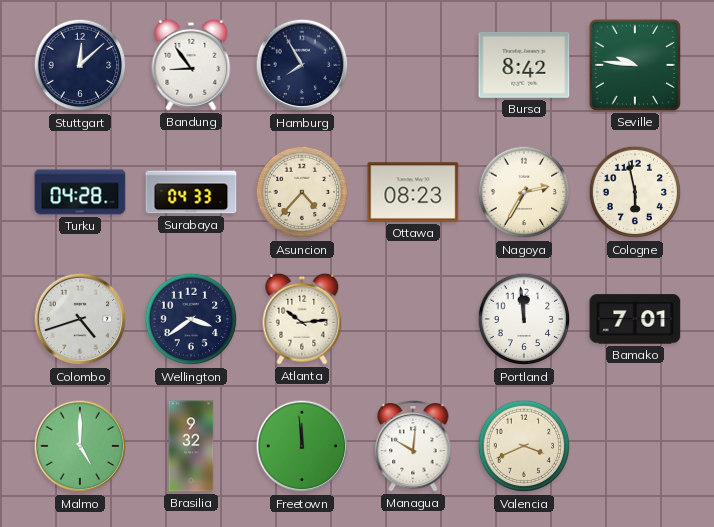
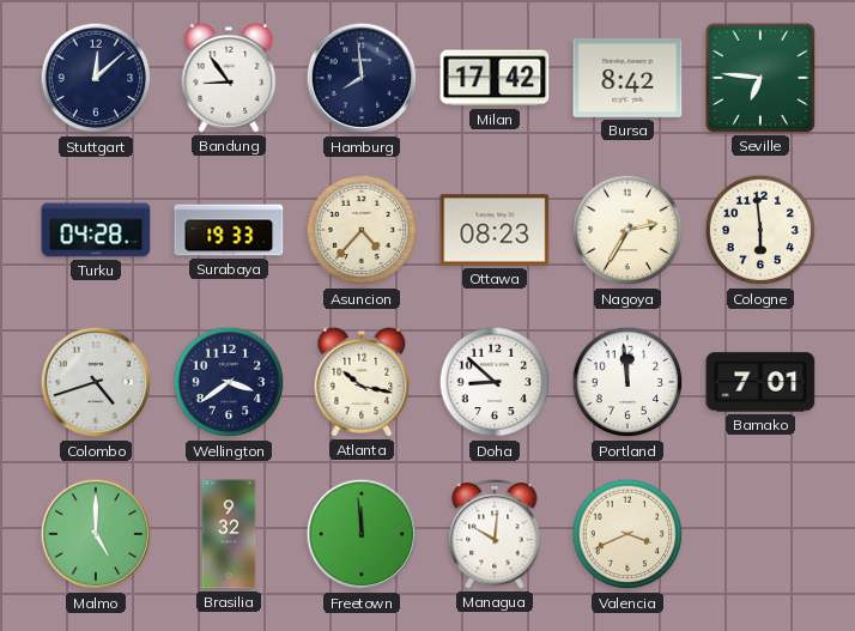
Hamburg: 7:55 -> 7:59
Milan: none -> 17:42
Seville: 9:46 -> 6:46
Surabaya: 04:33 -> 19:33
Cologne: 5:58 -> 5:59
Atlanta: 10:14 -> 10:17
Doha: none -> 8:52
